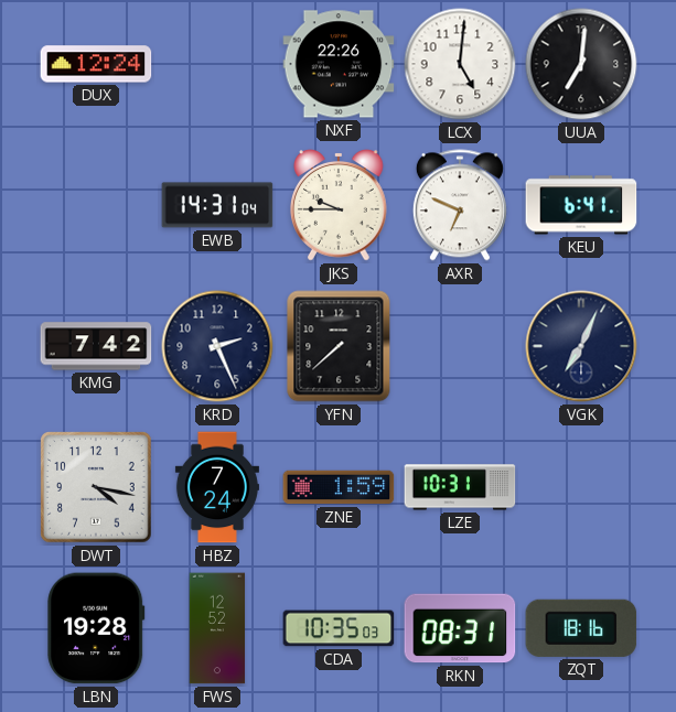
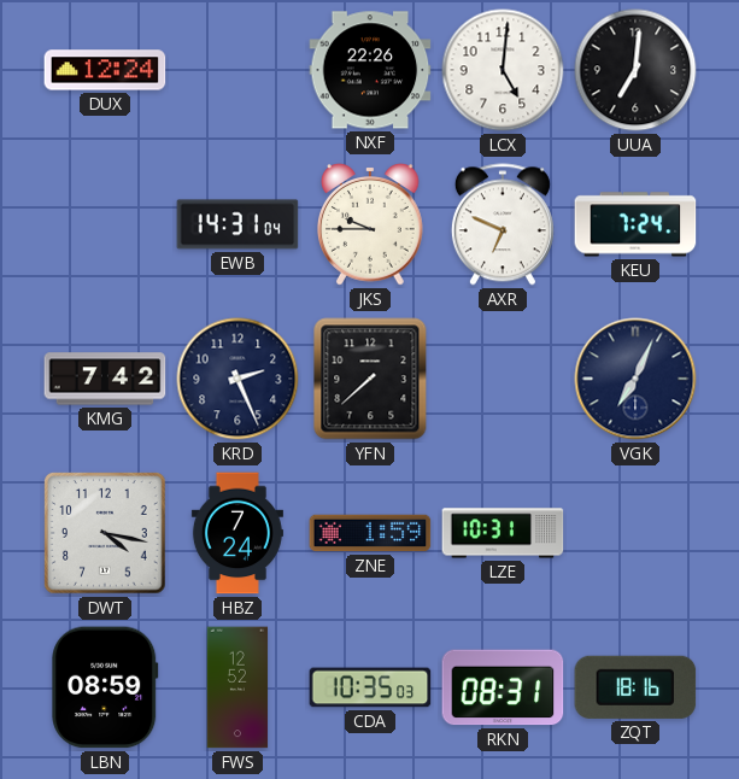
KEU: 6:41 -> 7:24
LBN: 19:28 -> 08:59
